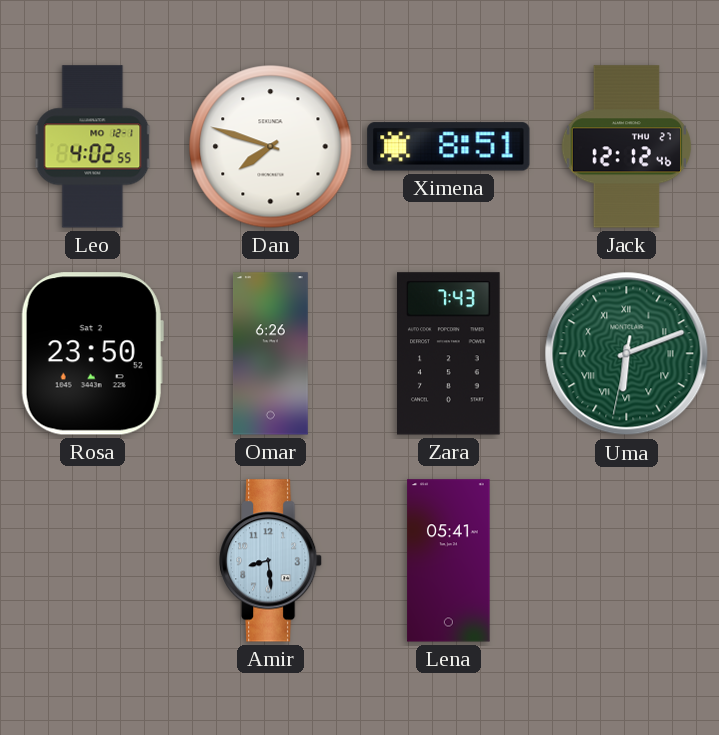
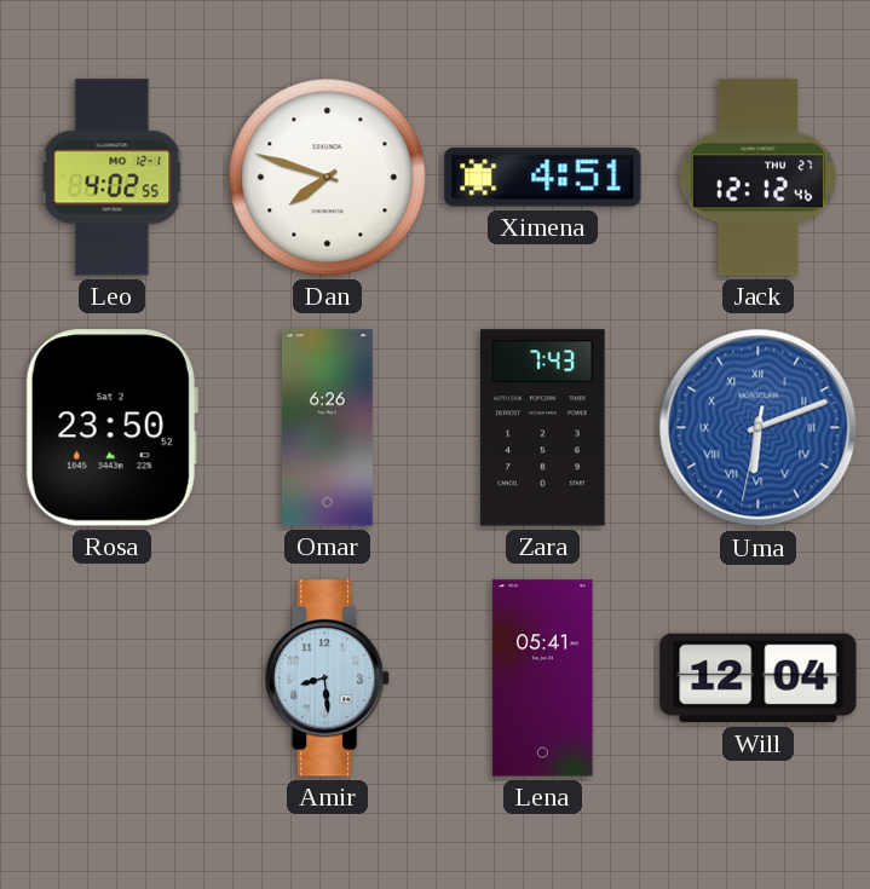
Ximena: 8:51 -> 4:51
Uma dial: green -> blue
Will: none -> 12:04
